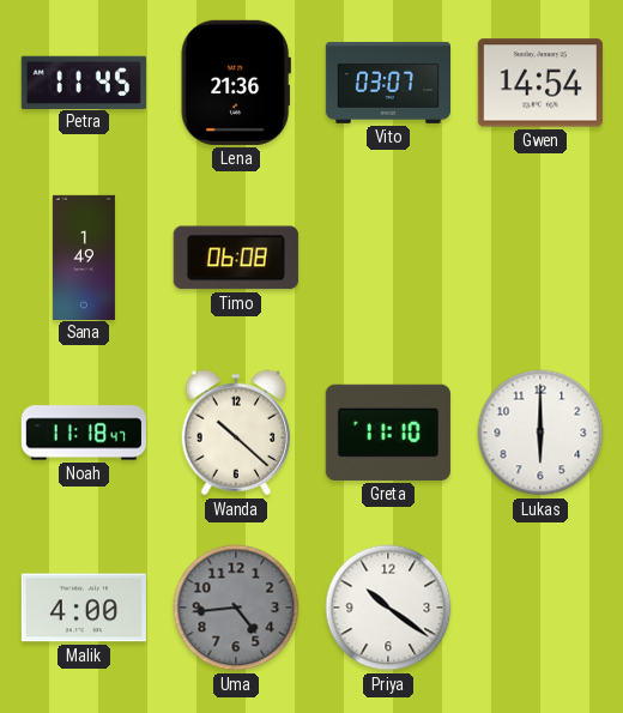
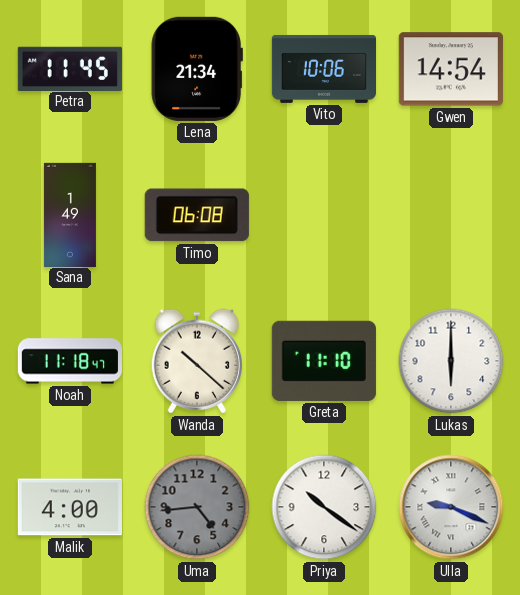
Lena: 21:36 -> 21:34
Vito: 03:07 -> 10:06
Ulla: none -> 9:19
